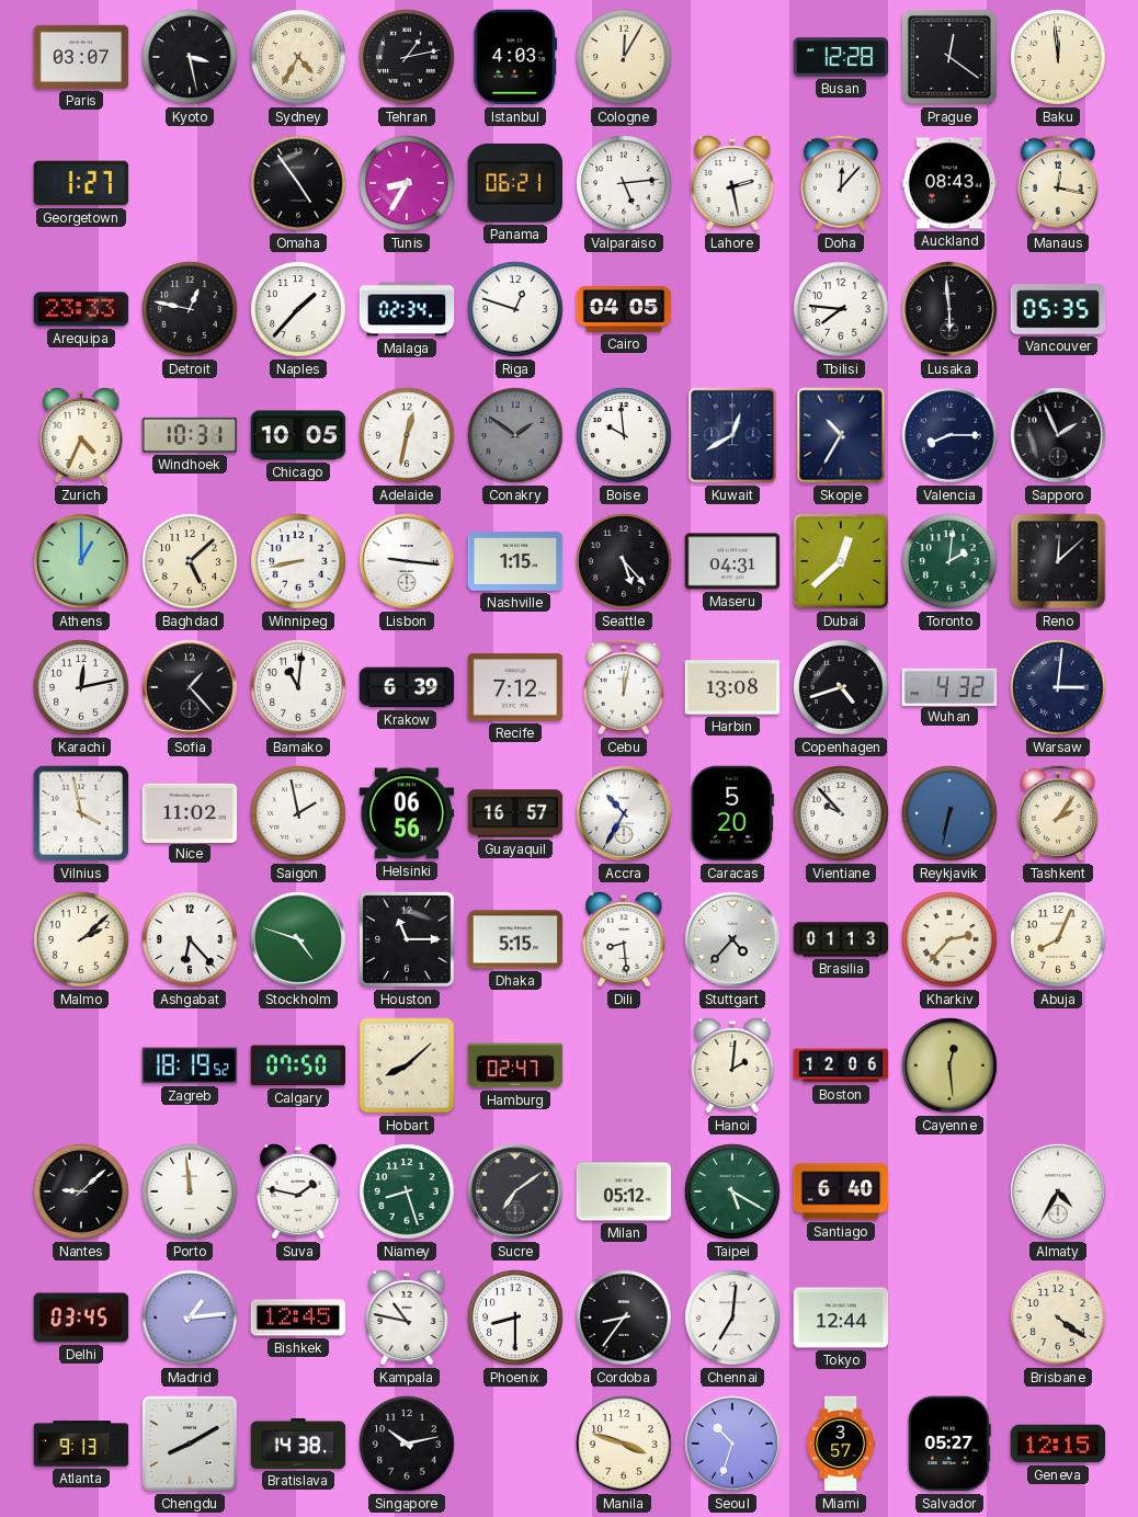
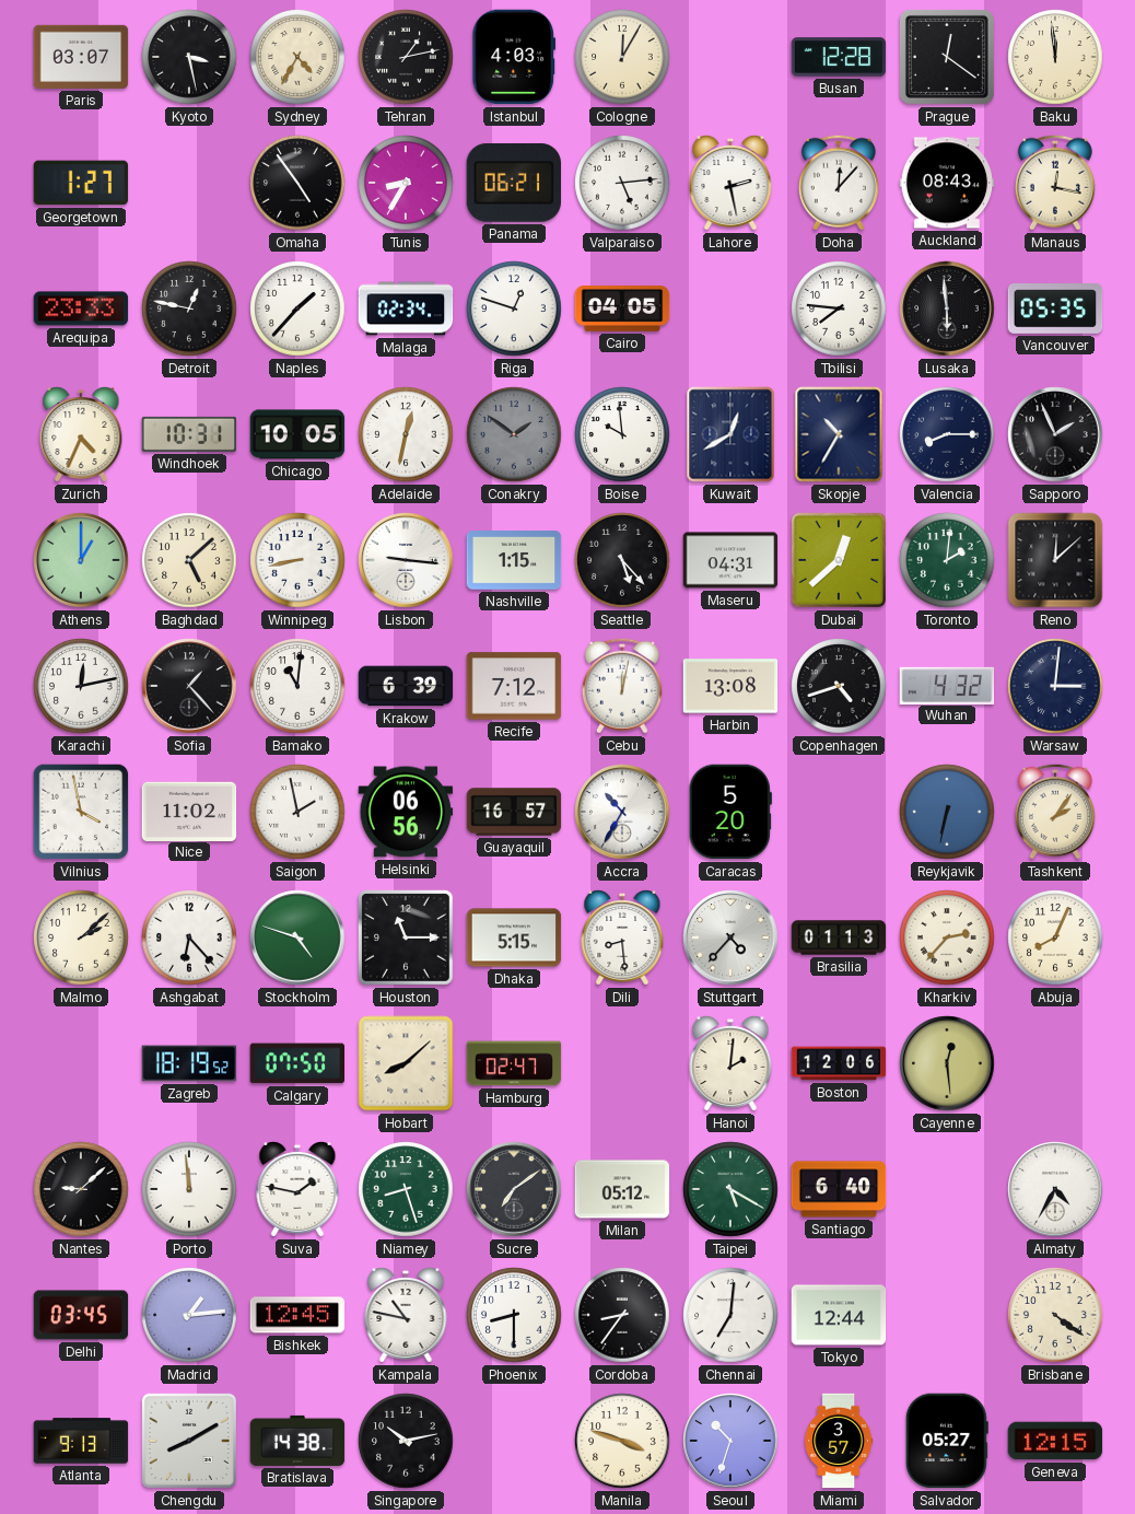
Vientiane: 9:53 -> none
